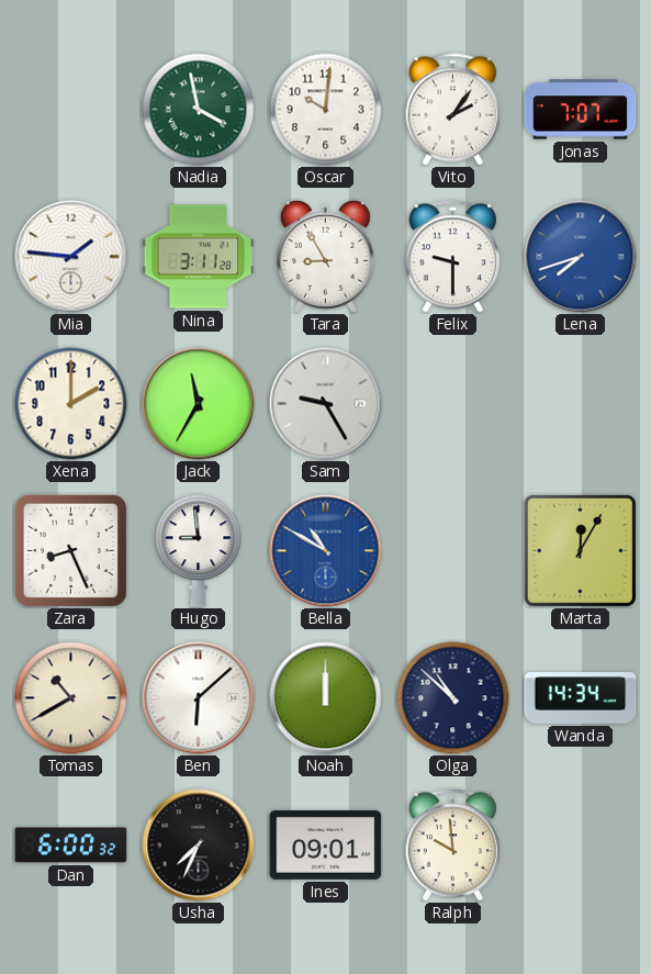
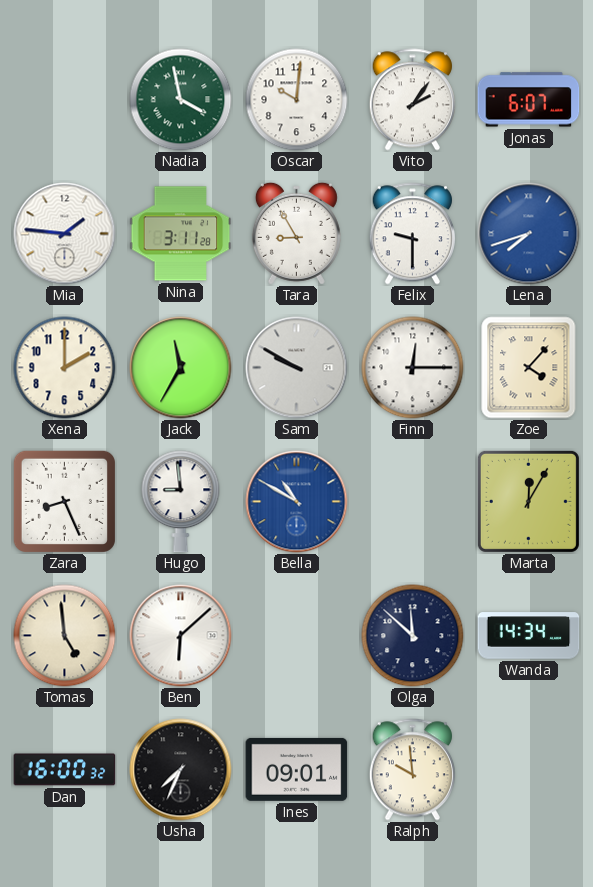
Jonas: 7:07 -> 6:07
Sam: 9:25 -> 9:50
Finn: none -> 12:15
Zoe: none -> 4:07
Tomas: 10:40 -> 4:59
Noah: 12:00 -> none
Olga: 10:52 -> 11:52
Dan: 6:00 -> 16:00
